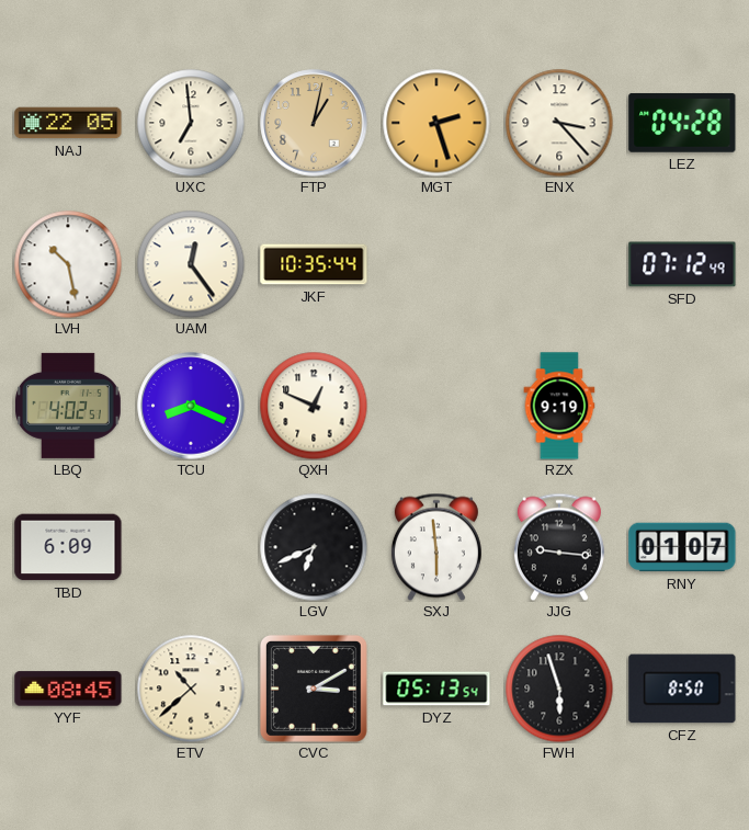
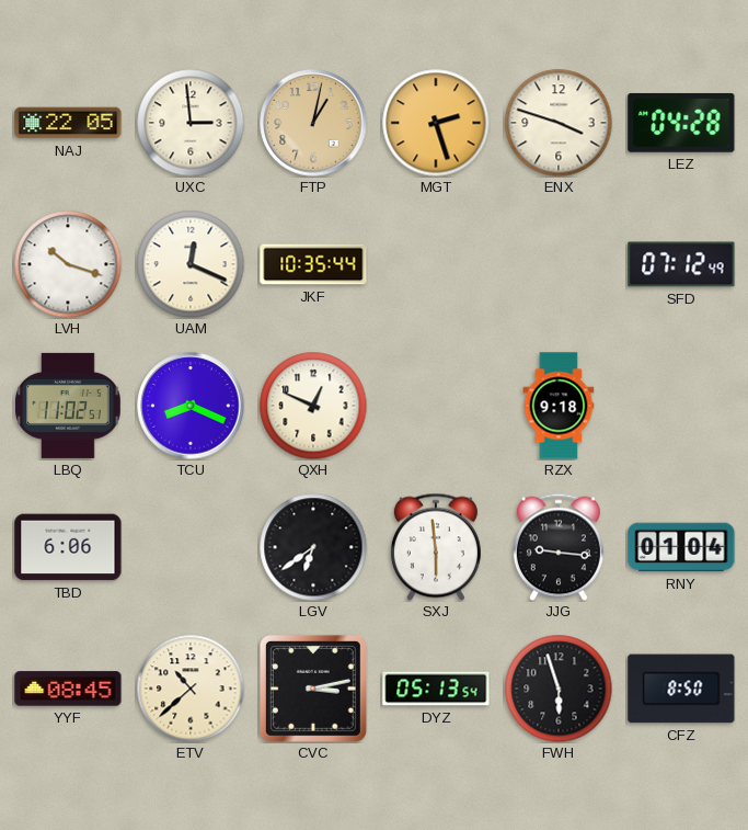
UXC: 6:59 -> 2:59
ENX: 3:23 -> 3:48
LVH: 10:28 -> 10:18
UAM: 12:24 -> 12:19
LBQ: 4:02 -> 11:02
RZX: 9:19 -> 9:18
TBD: 6:09 -> 6:06
LGV: 6:41 -> 6:39
RNY: 01:07 -> 01:04
CVC: 3:10 -> 3:13
